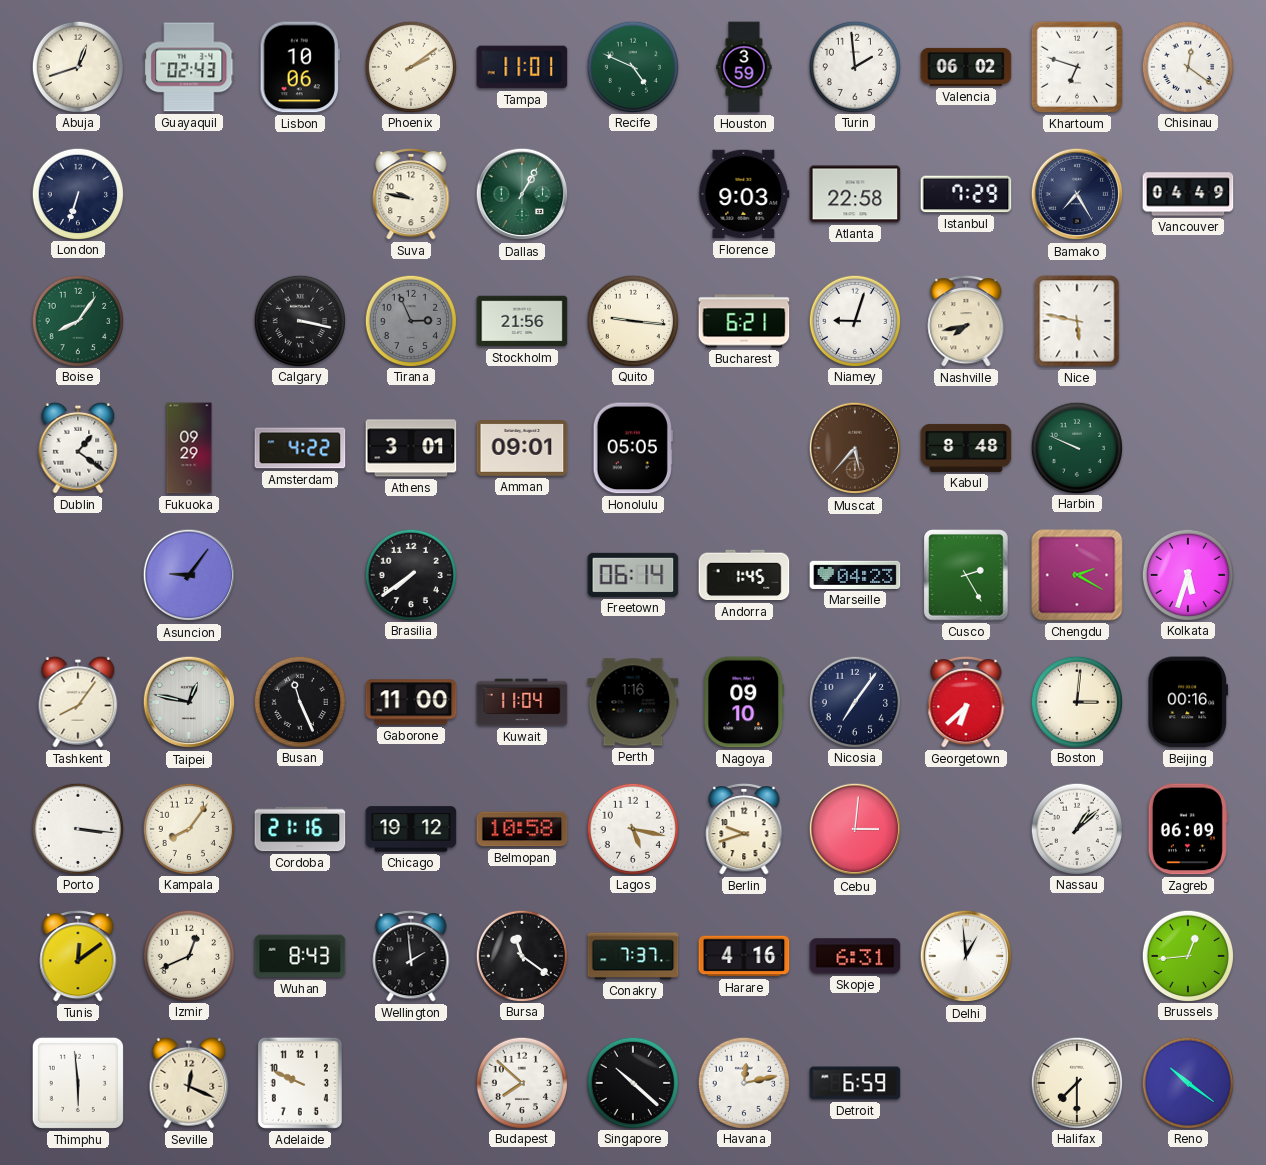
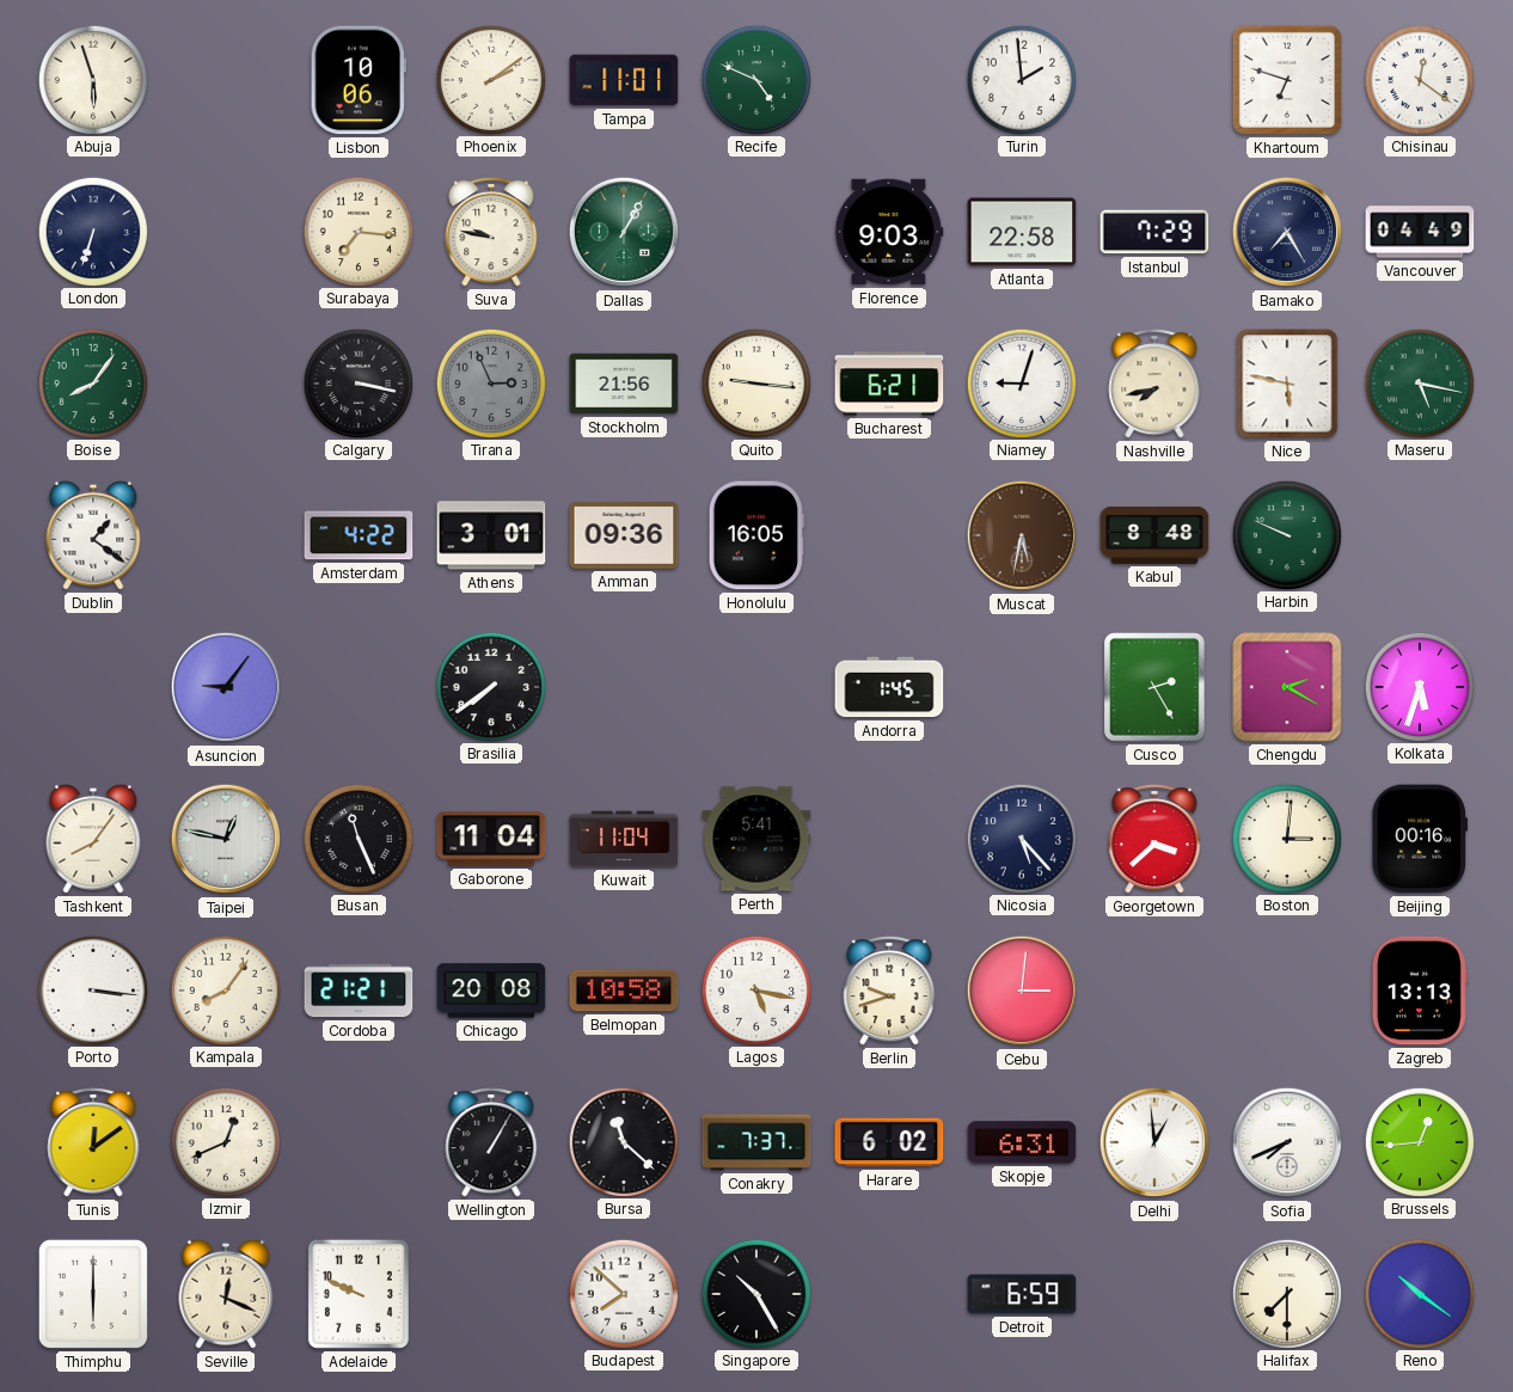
Abuja: 12:42 -> 5:57
Guayaquil: 02:43 -> none
Houston: 3:59 -> none
Valencia: 06:02 -> none
Surabaya: none -> 7:16
Maseru: none -> 5:17
Fukuoka: 09:29 -> none
Amman: 09:01 -> 09:36
Honolulu: 05:05 -> 16:05
Muscat: 5:37 -> 5:32
Freetown: 06:14 -> none
Marseille: 04:23 -> none
Gaborone: 11:00 -> 11:04
Perth: 1:16 -> 5:41
Nagoya: 09:10 -> none
Nicosia: 7:06 -> 5:23
Georgetown: 6:38 -> 3:38
Cordoba: 21:16 -> 21:21
Chicago: 19:12 -> 20:08
Nassau: 1:08 -> none
Zagreb: 06:09 -> 13:13
Wuhan: 8:43 -> none
Wellington: 1:59 -> 1:05
Bursa: 11:21 -> 11:22
Harare: 4:16 -> 6:02
Sofia: none -> 7:41
Thimphu: 5:59 -> 6:00
Singapore: 10:22 -> 10:25
Havana: 12:13 -> none
